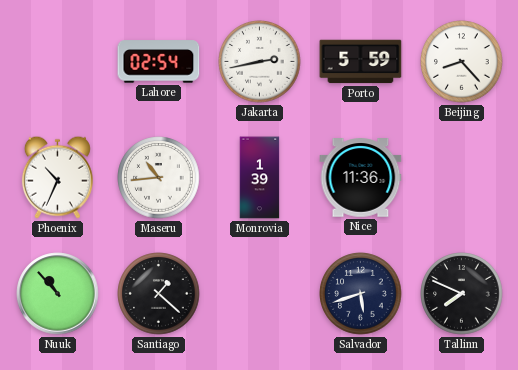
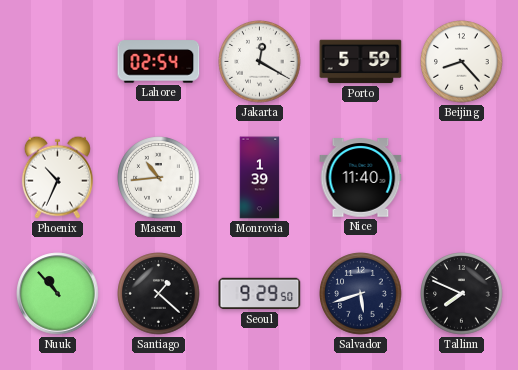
Jakarta: 2:43 -> 12:20
Nice: 11:36 -> 11:40
Seoul: none -> 9:29
